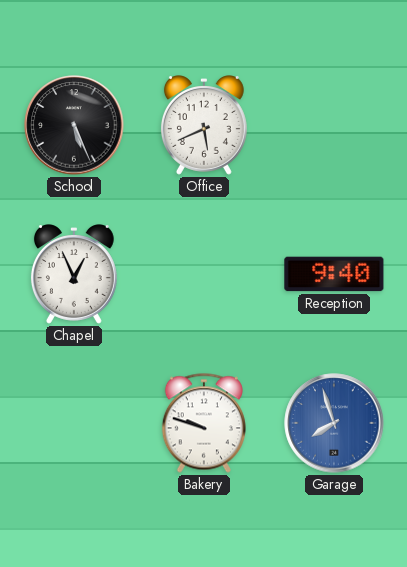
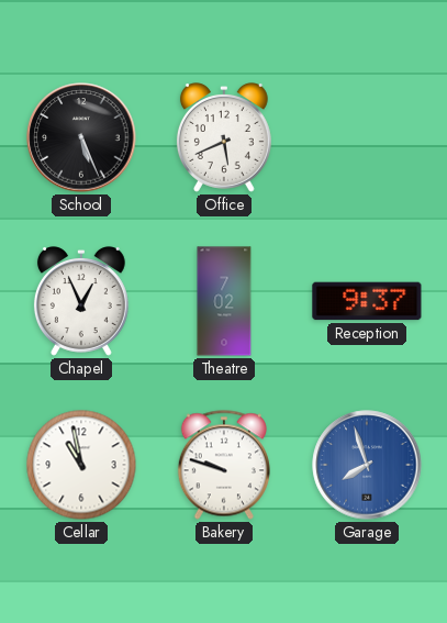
Theatre: none -> 7:02
Reception: 9:40 -> 9:37
Cellar: none -> 10:58
